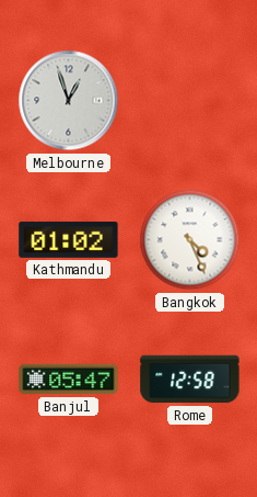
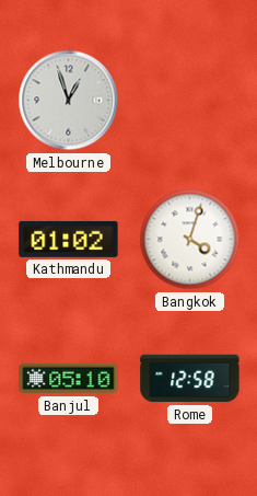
Bangkok: 4:26 -> 4:03
Banjul: 05:47 -> 05:10
